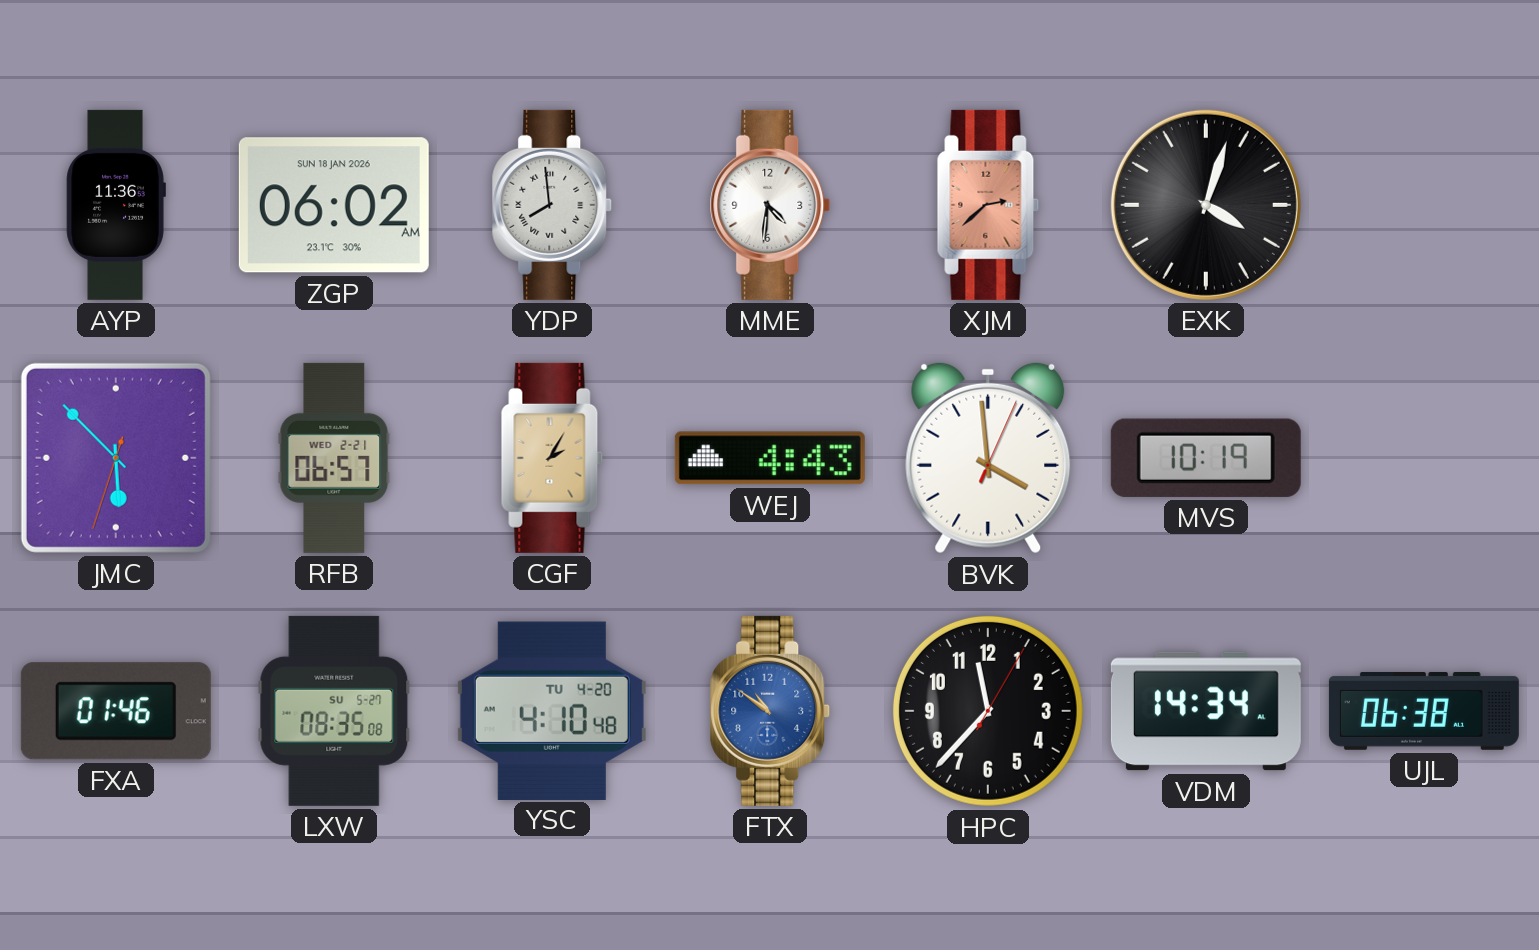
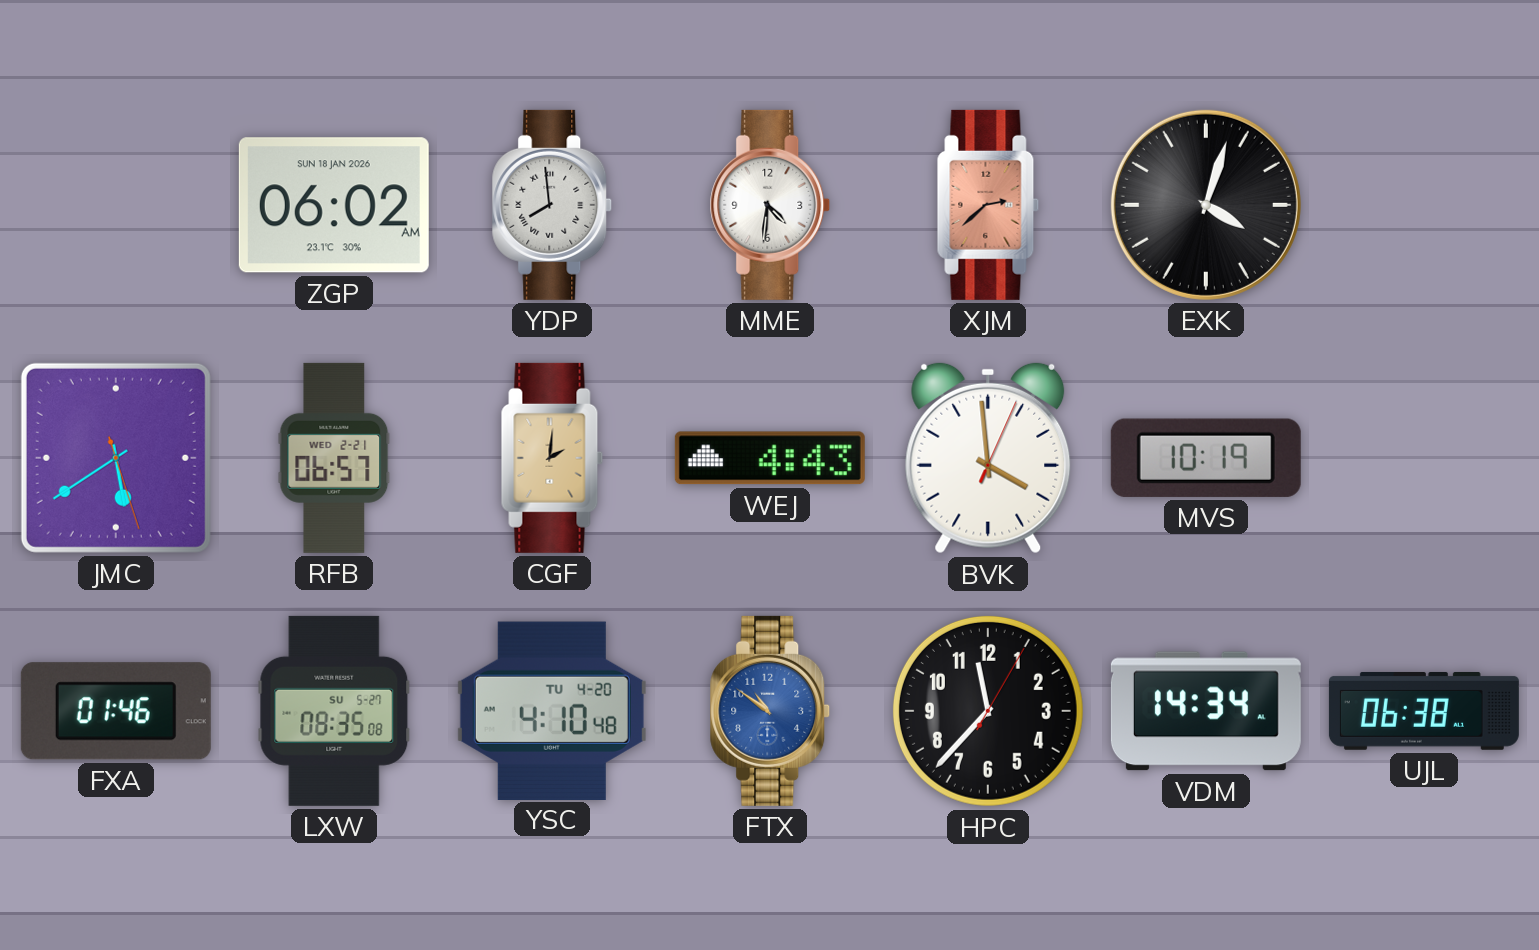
AYP: 11:36 -> none
JMC: 5:52 -> 5:39
CGF: 2:05 -> 2:01
